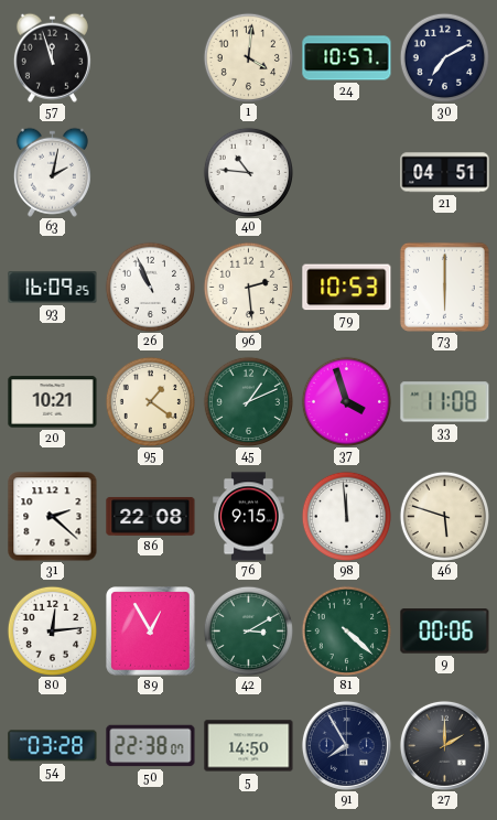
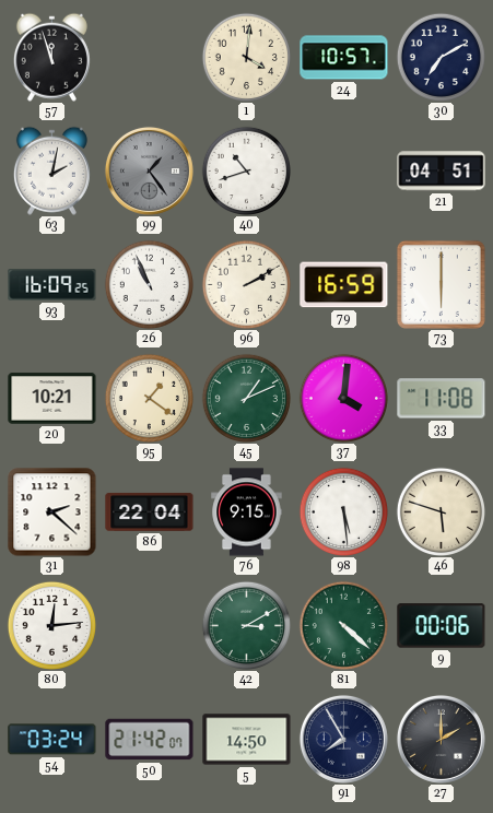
99: none -> 1:24
40: 10:46 -> 10:42
96: 2:29 -> 2:10
79: 10:53 -> 16:59
37: 3:57 -> 4:01
86: 22:08 -> 22:04
98: 11:59 -> 5:29
89: 12:55 -> none
54: 03:28 -> 03:24
50: 22:38 -> 21:42
